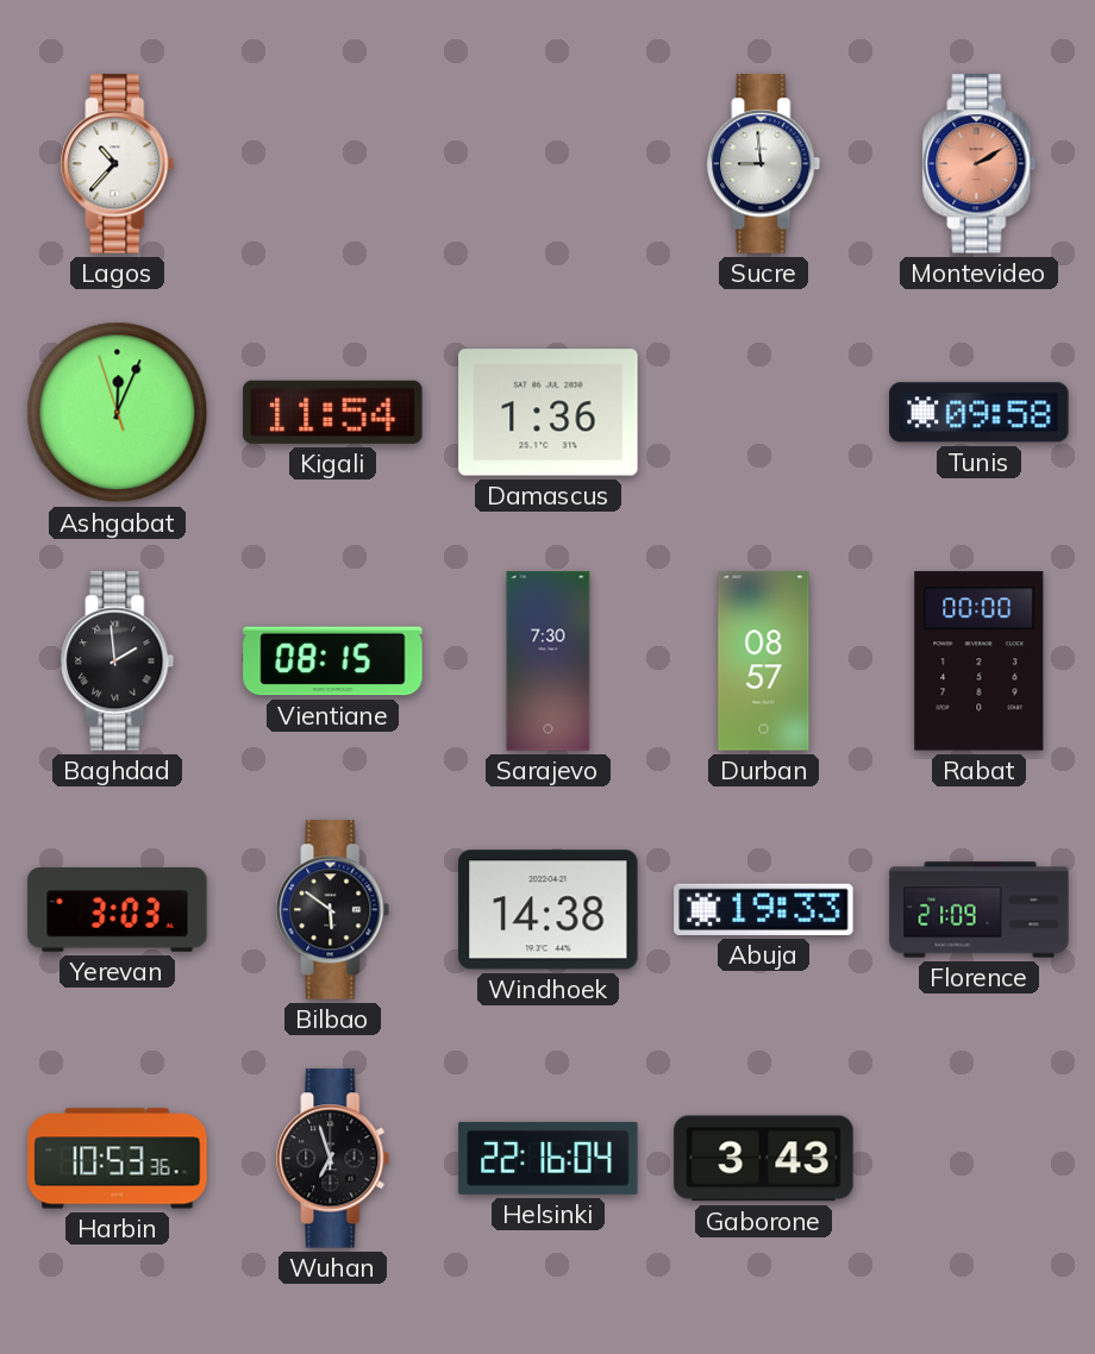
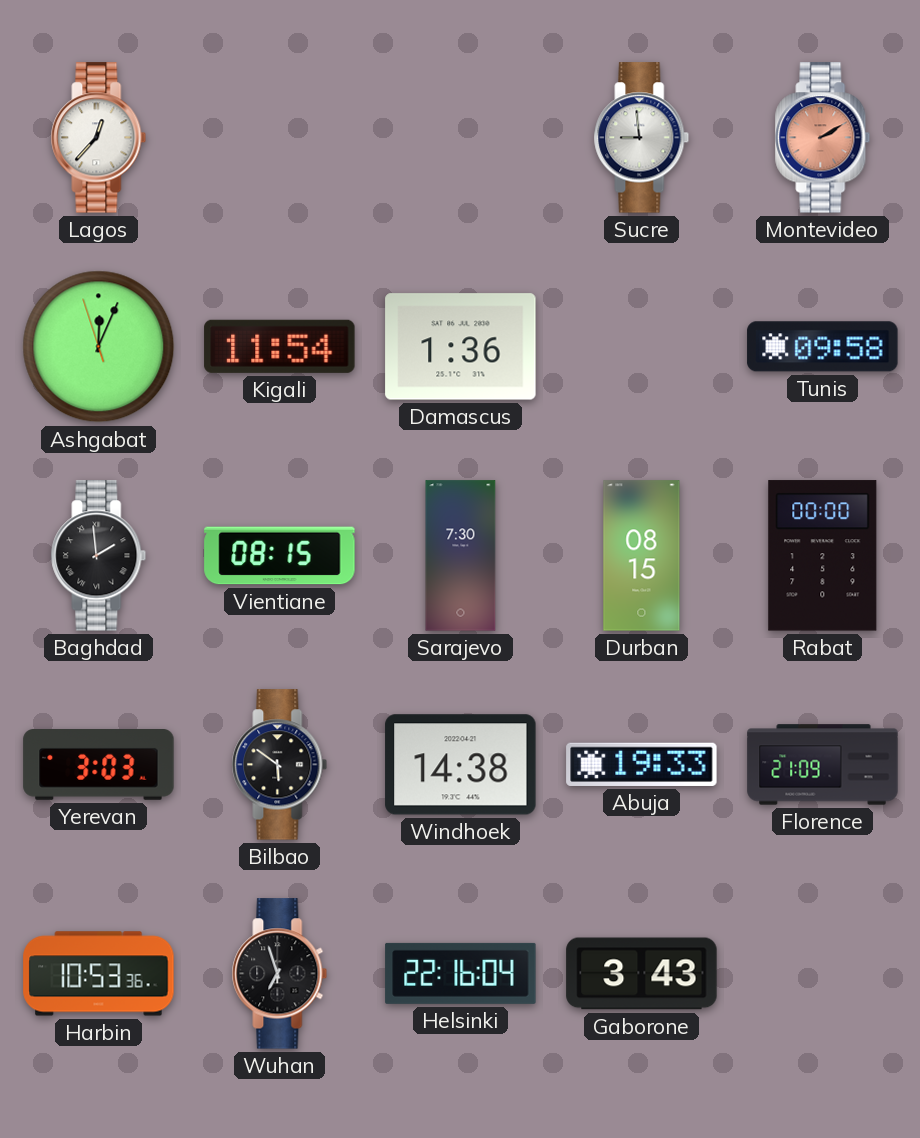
Lagos: 10:37 -> 12:37
Durban: 08:57 -> 08:15
